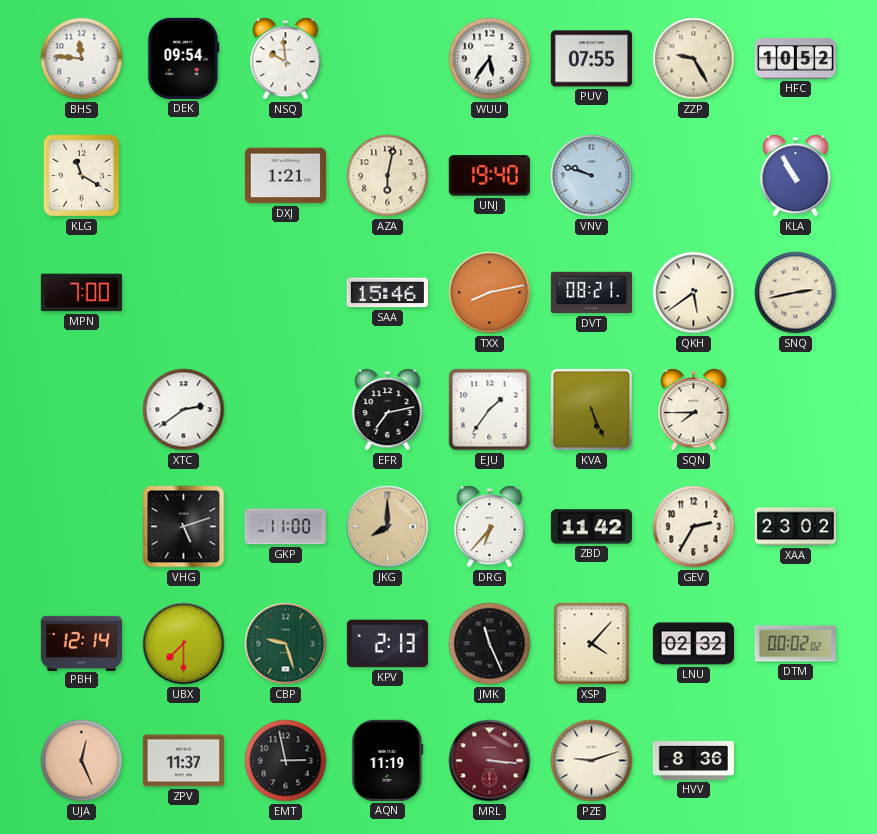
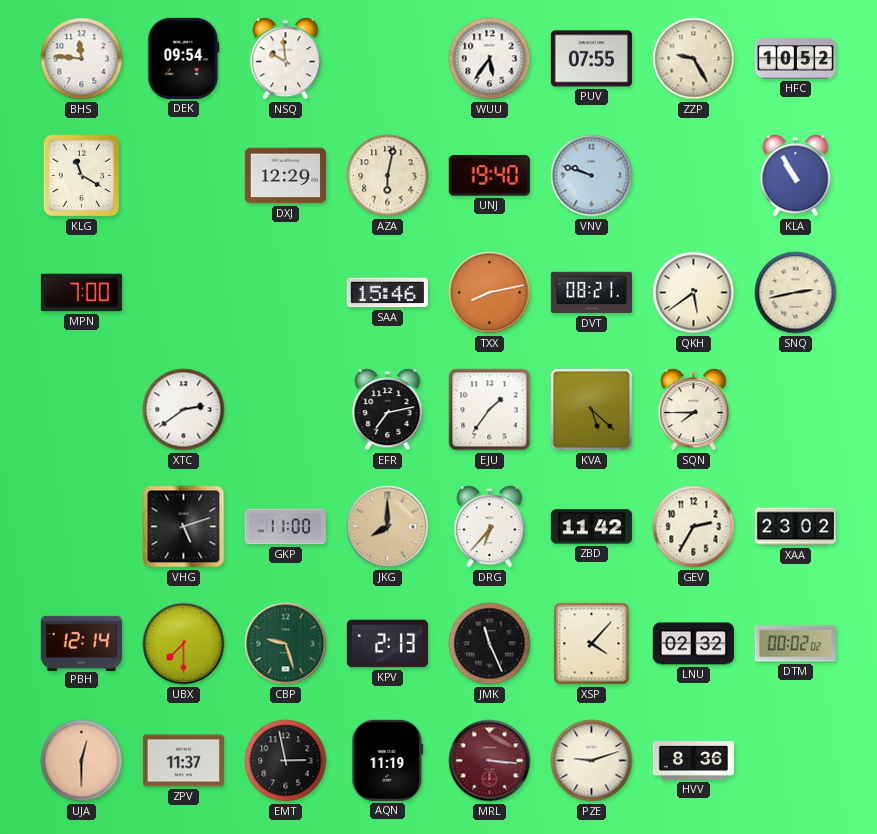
DXJ: 1:21 -> 12:29
KVA: 5:26 -> 5:22
UJA: 12:26 -> 12:30
